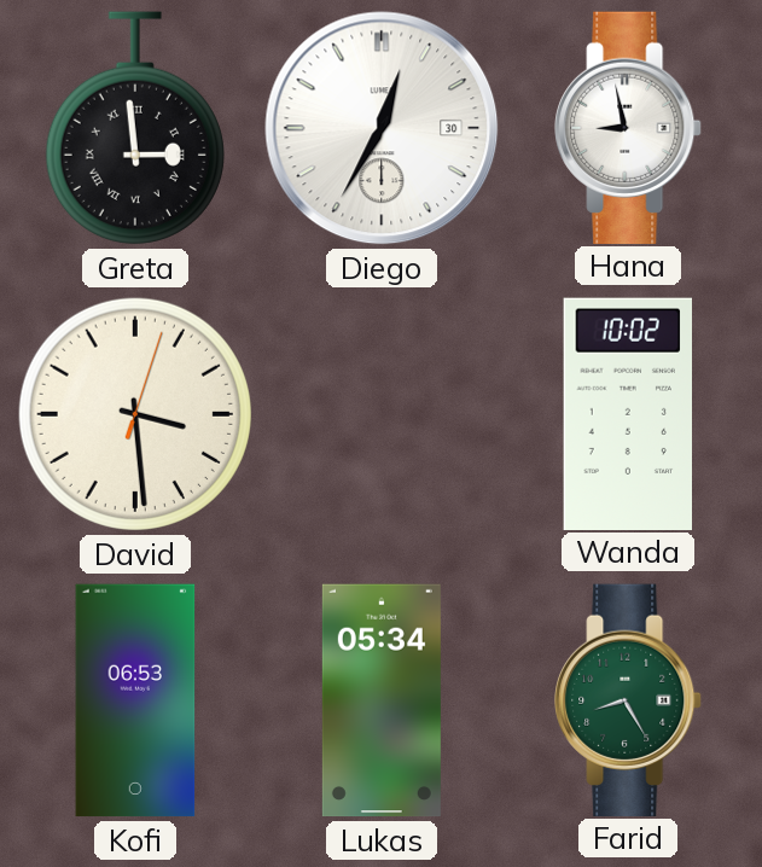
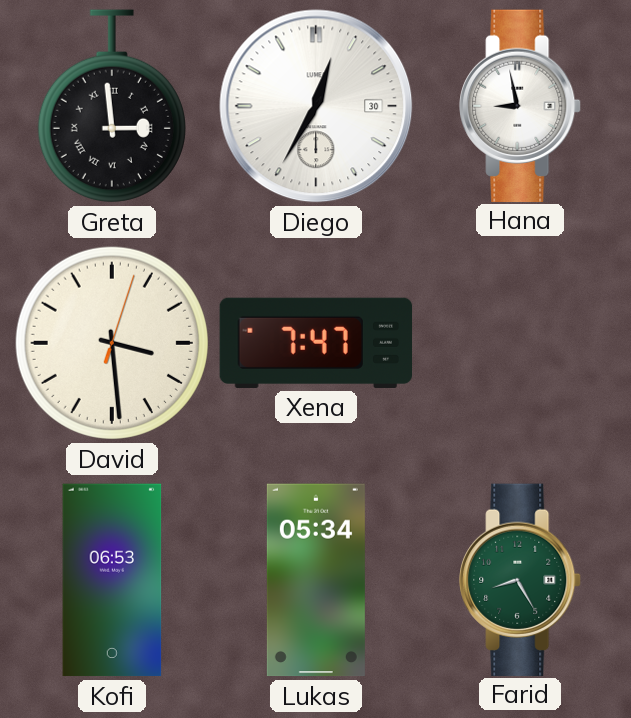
Xena: none -> 7:47
Wanda: 10:02 -> none
